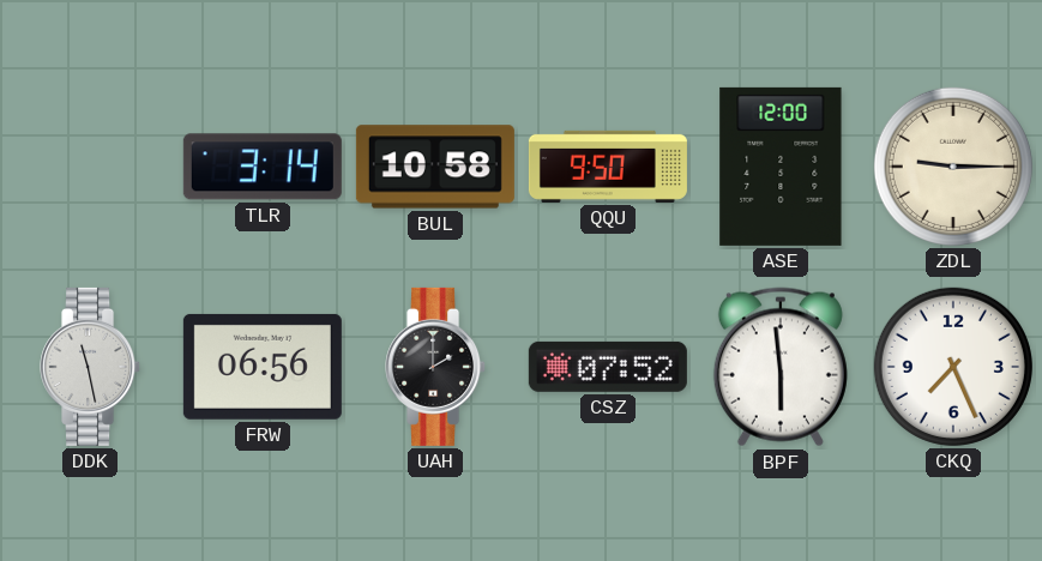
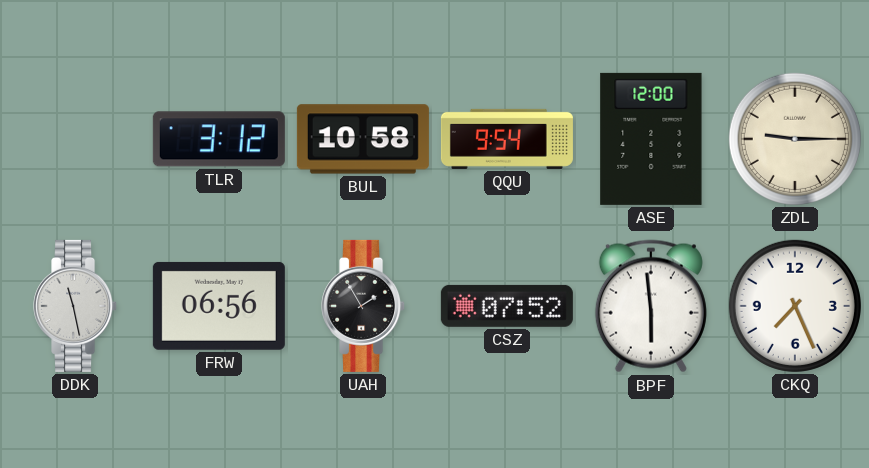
TLR: 3:14 -> 3:12
QQU: 9:50 -> 9:54
UAH: 2:00 -> 1:55
